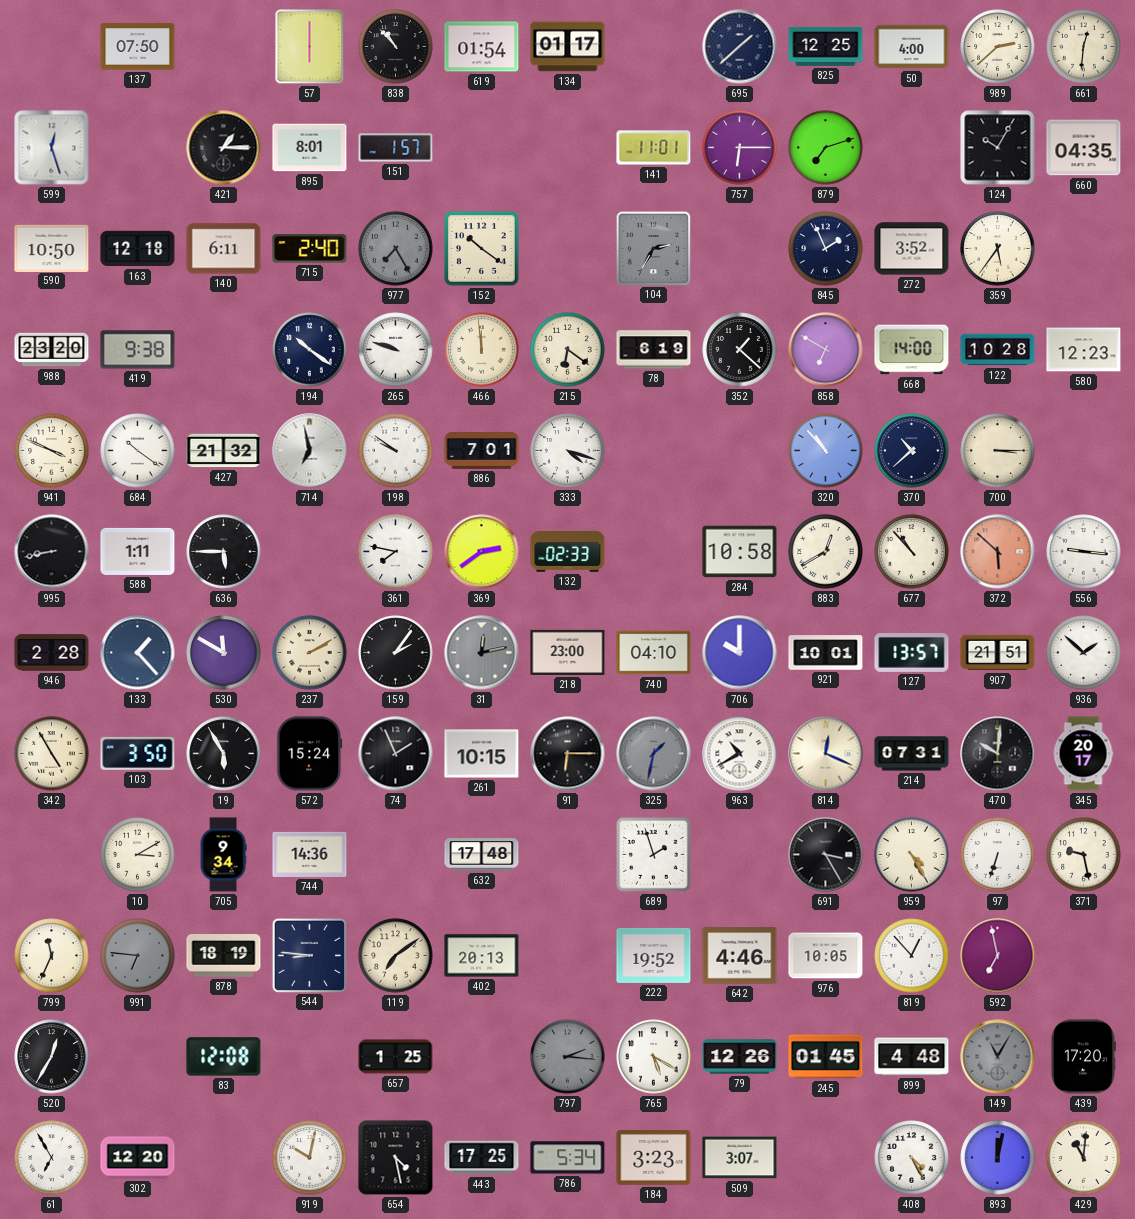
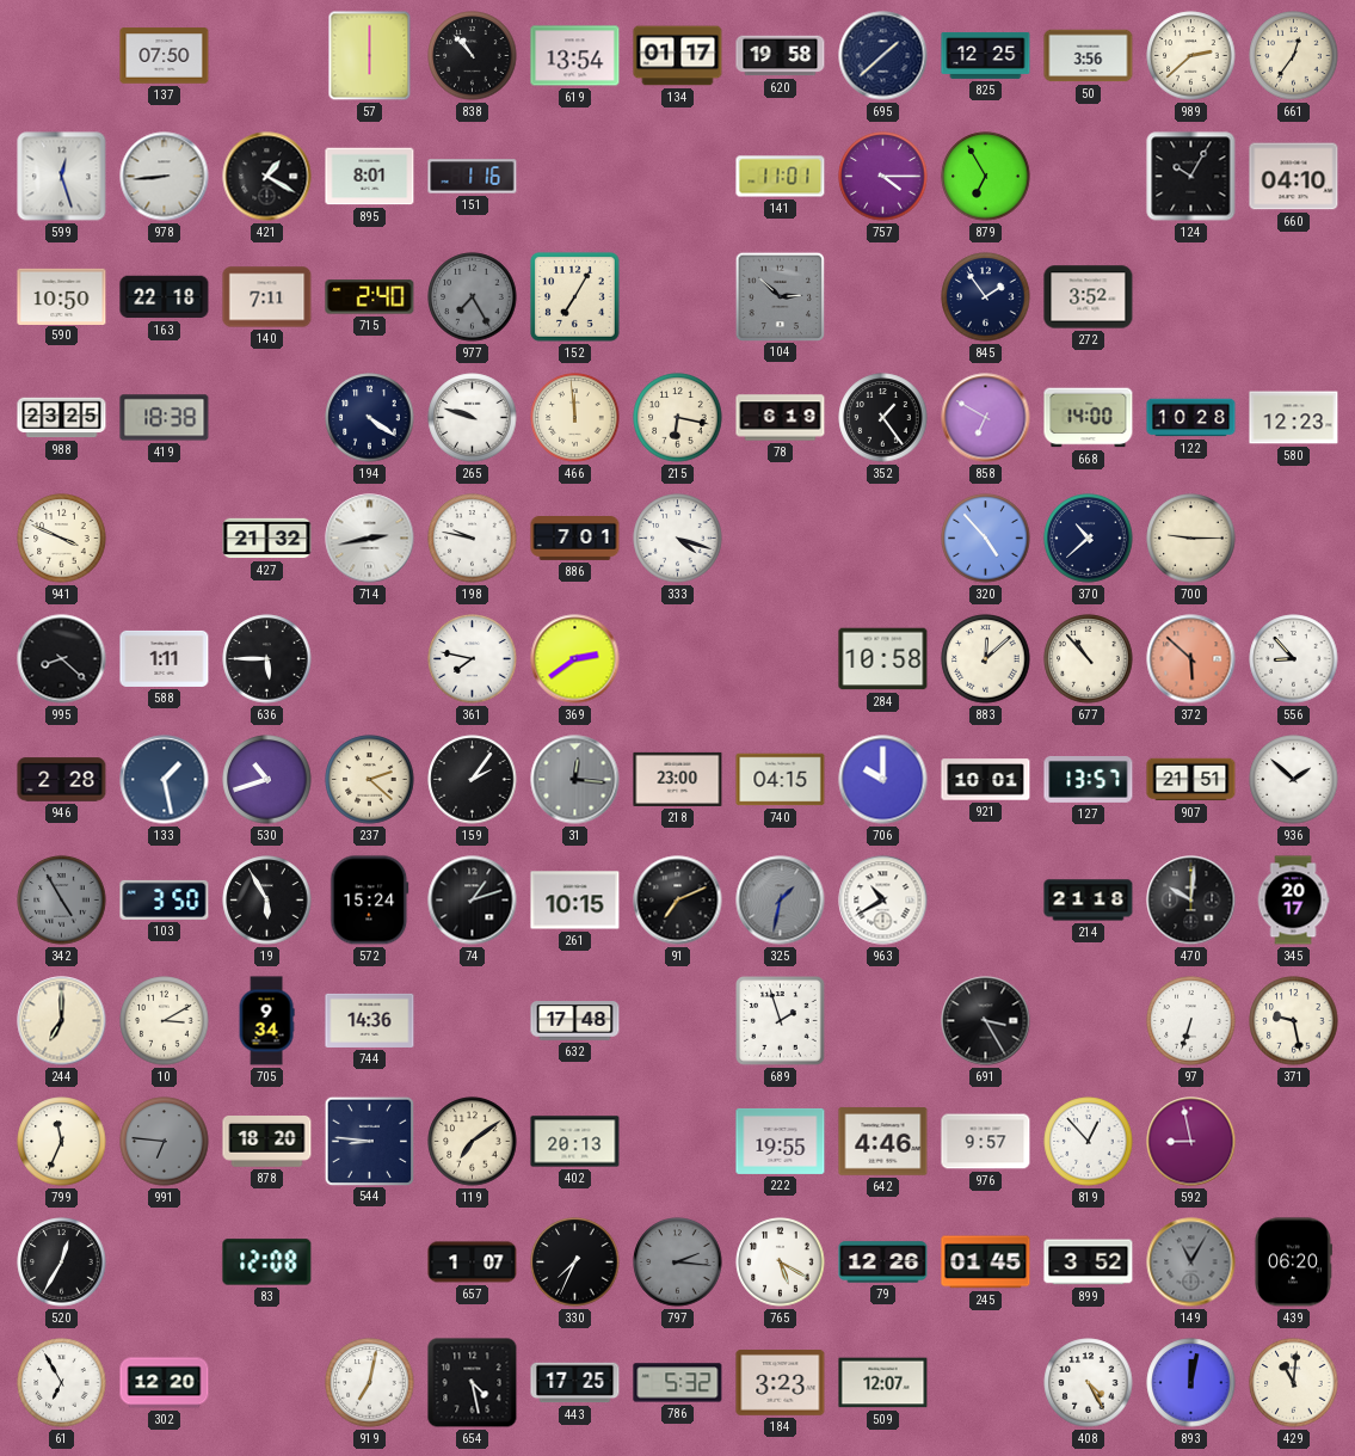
619: 01:54 -> 13:54
620: none -> 19:58
50: 4:00 -> 3:56
661: 12:31 -> 12:36
978: none -> 8:44
421: 1:15 -> 1:20
151: 1:57 -> 1:16
757: 6:15 -> 4:15
879: 7:12 -> 6:55
660: 04:35 -> 04:10
163: 12:18 -> 22:18
140: 6:11 -> 7:11
152: 10:21 -> 7:05
104: 2:35 -> 2:52
845: 1:56 -> 1:54
359: 5:36 -> none
988: 23:20 -> 23:25
419: 9:38 -> 18:38
194: 10:21 -> 4:21
215: 6:21 -> 6:17
352: 1:22 -> 1:24
684: 10:21 -> none
714: 6:58 -> 2:43
198: 9:51 -> 9:47
320: 10:53 -> 4:53
700: 3:15 -> 9:15
995: 8:43 -> 8:22
132: 02:33 -> none
883: 12:40 -> 12:08
556: 9:16 -> 8:53
133: 1:23 -> 1:28
530: 11:50 -> 10:42
237: 2:10 -> 2:22
31: 12:13 -> 12:16
740: 04:10 -> 04:15
342 dial: cream -> grey
74: 1:56 -> 1:12
91: 6:15 -> 7:11
814: 12:19 -> none
214: 07:31 -> 21:18
244: none -> 7:00
959: 4:25 -> none
878: 18:19 -> 18:20
222: 19:52 -> 19:55
976: 10:05 -> 9:57
592: 6:58 -> 8:58
657: 1:25 -> 1:07
330: none -> 7:34
899: 4:48 -> 3:52
439: 17:20 -> 06:20
919: 10:02 -> 7:02
786: 5:34 -> 5:32
509: 3:07 -> 12:07
